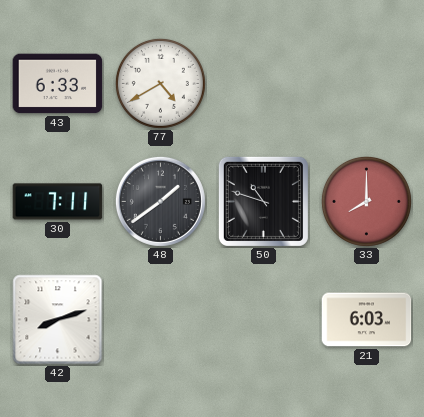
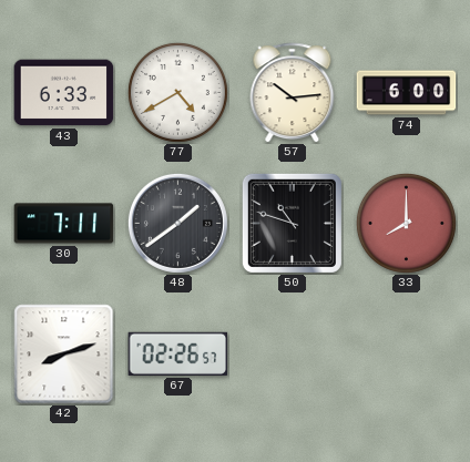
57: none -> 10:14
74: none -> 6:00
67: none -> 02:26
21: 6:03 -> none
